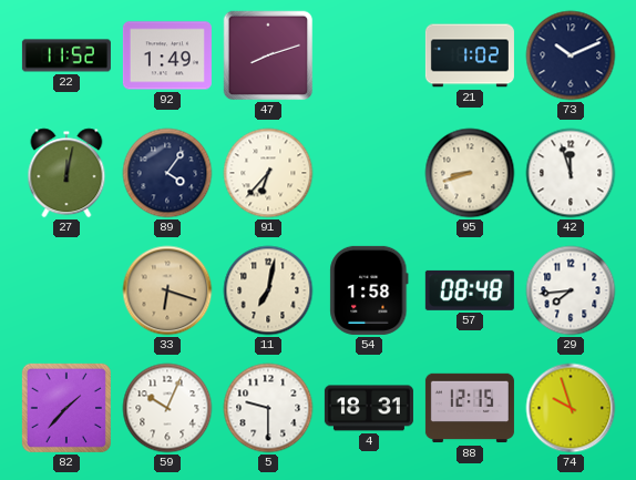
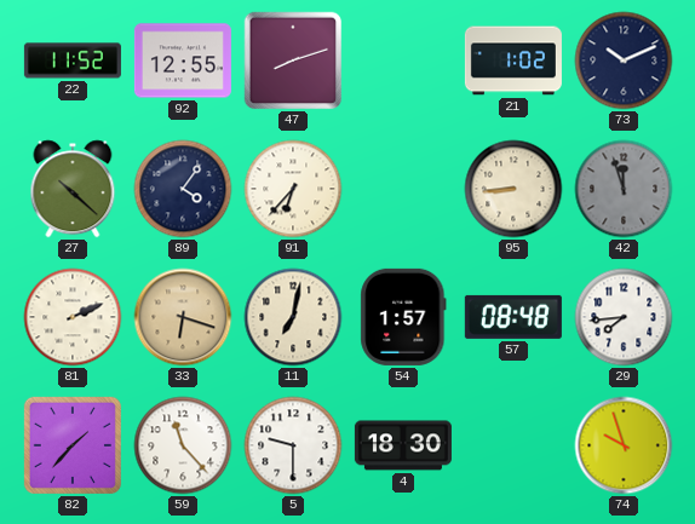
92: 1:49 -> 12:55
27: 12:02 -> 10:22
95: 8:42 -> 8:44
42 dial: white -> grey
81: none -> 2:11
54: 1:58 -> 1:57
59: 10:04 -> 11:23
4: 18:31 -> 18:30
88: 12:15 -> none
